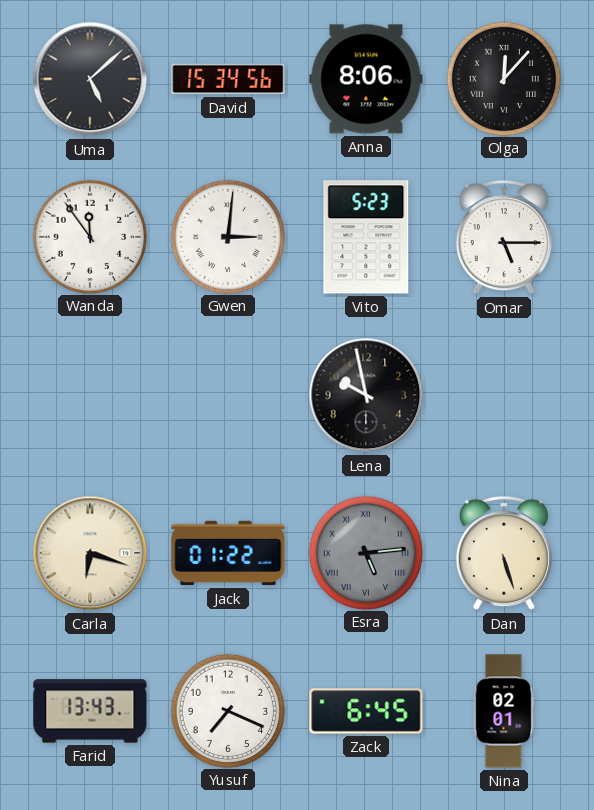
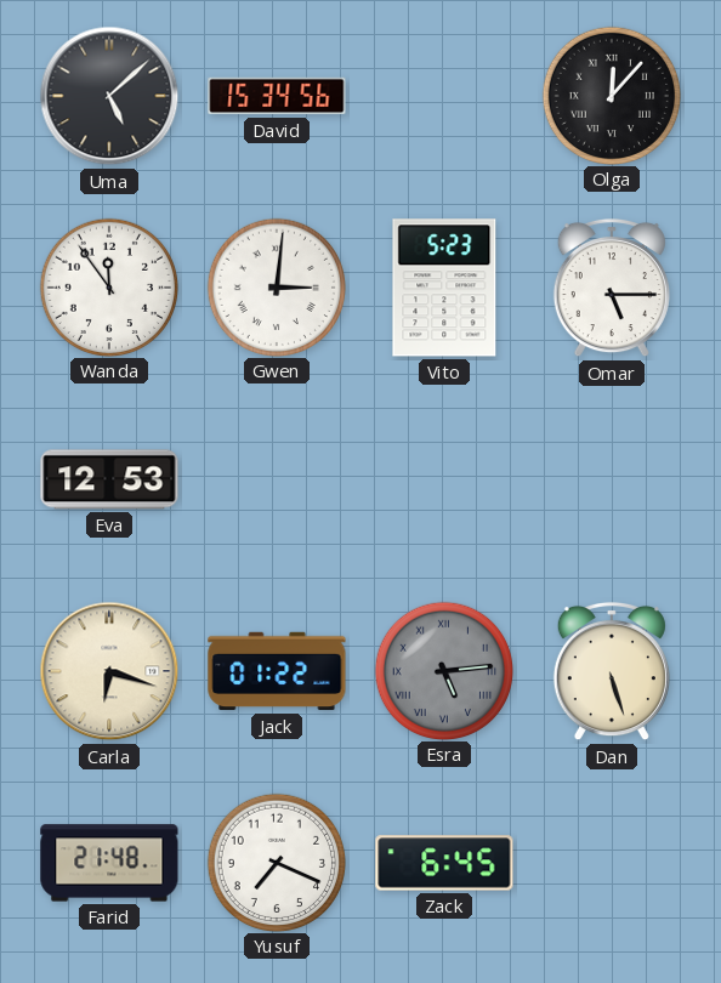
Anna: 8:06 -> none
Eva: none -> 12:53
Lena: 9:58 -> none
Farid: 13:43 -> 21:48
Nina: 02:01 -> none
